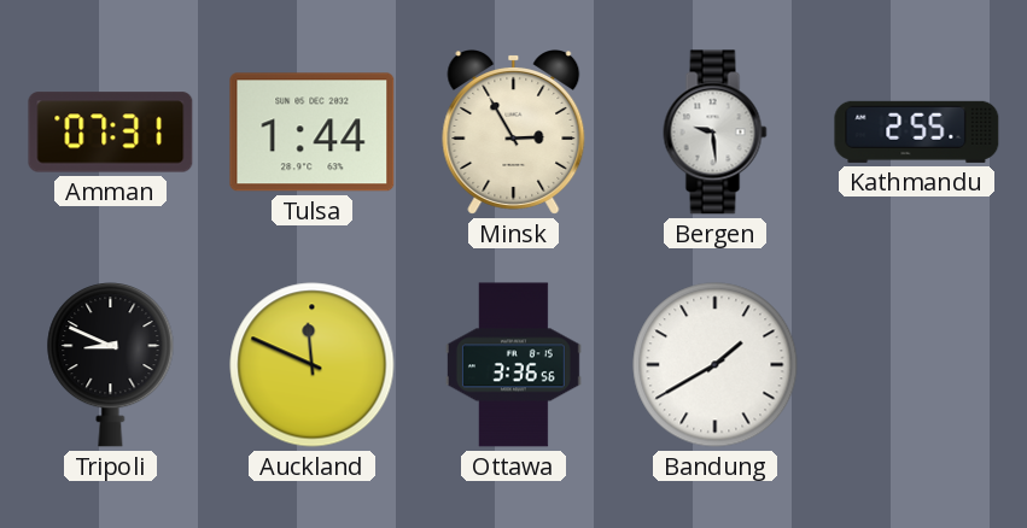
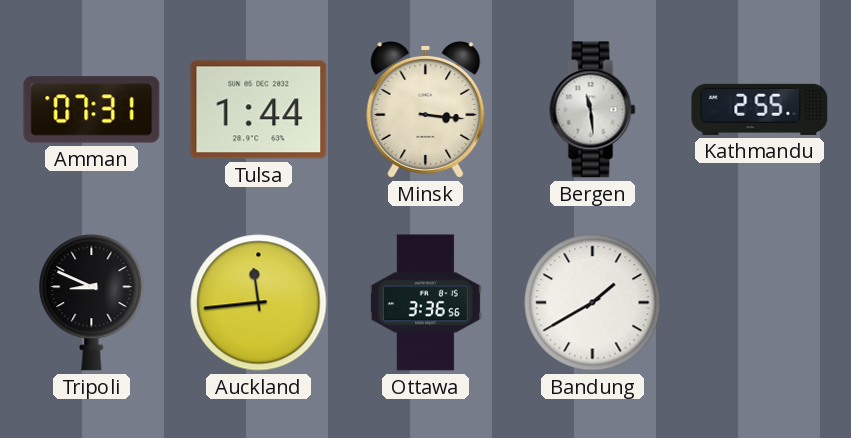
Minsk: 2:55 -> 3:16
Bergen: 9:29 -> 11:29
Auckland: 11:49 -> 11:44
